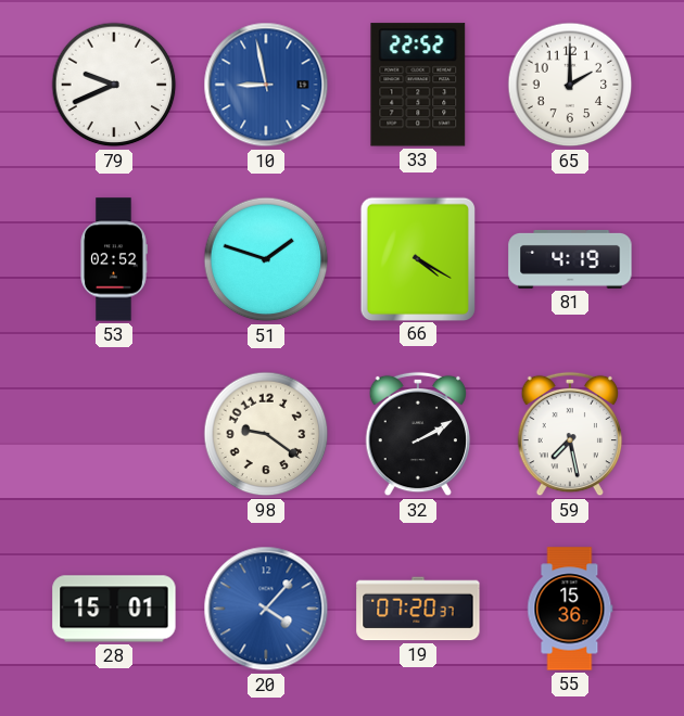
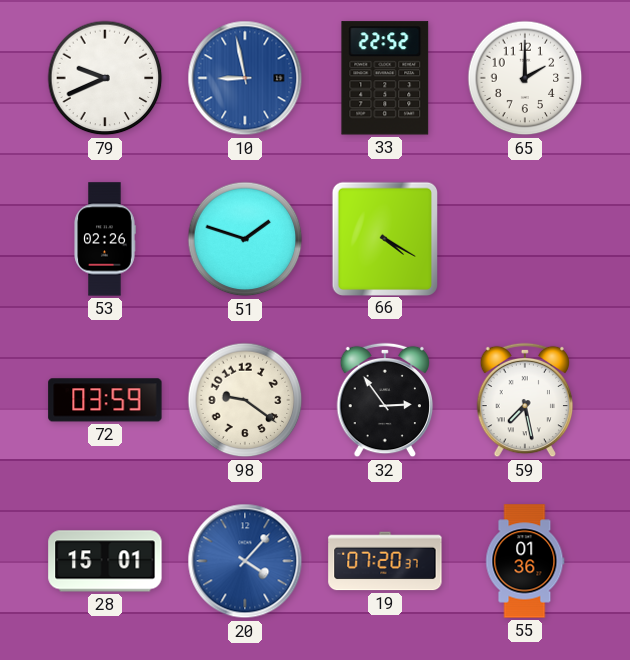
53: 02:52 -> 02:26
81: 4:19 -> none
72: none -> 03:59
32: 2:10 -> 2:54
55: 15:36 -> 01:36
